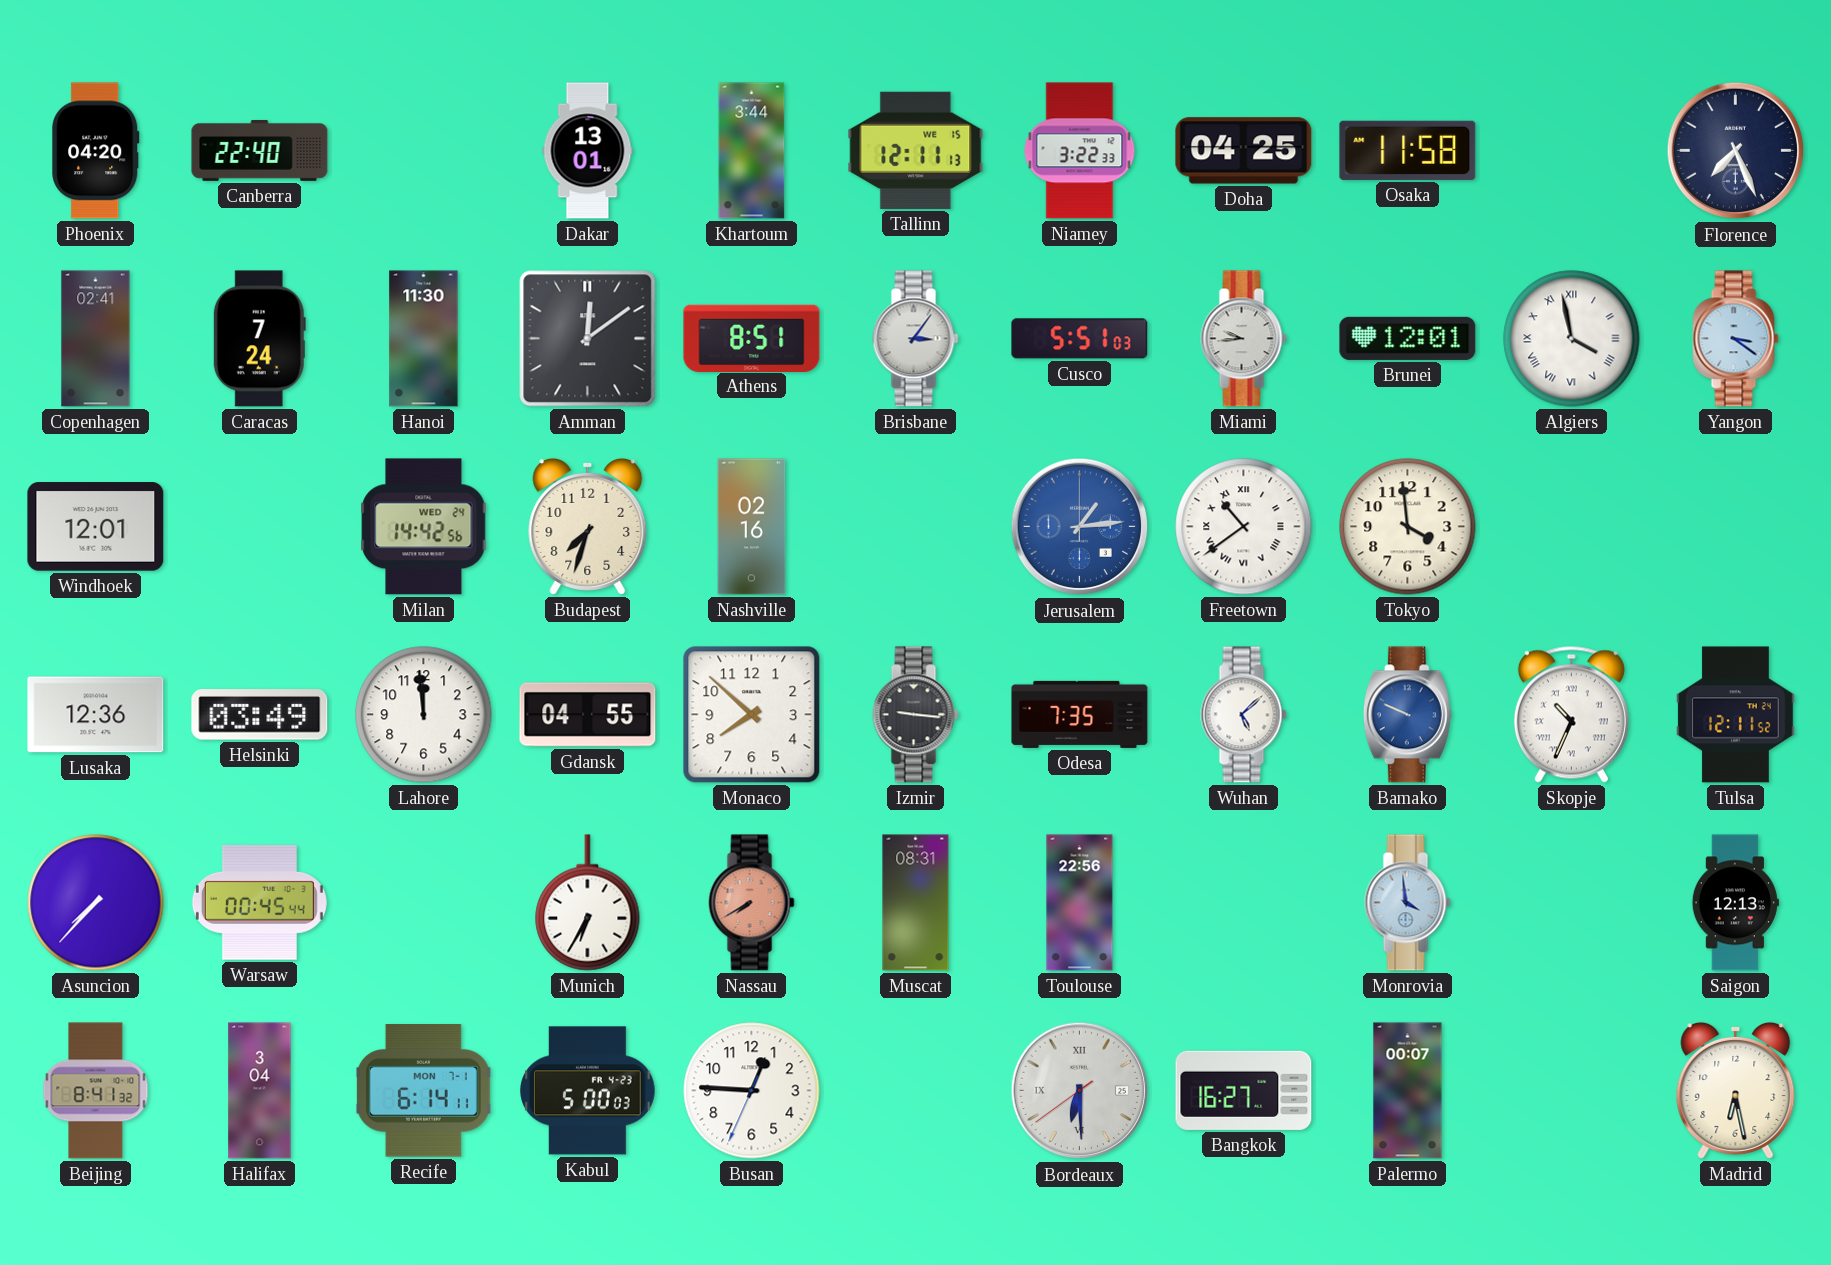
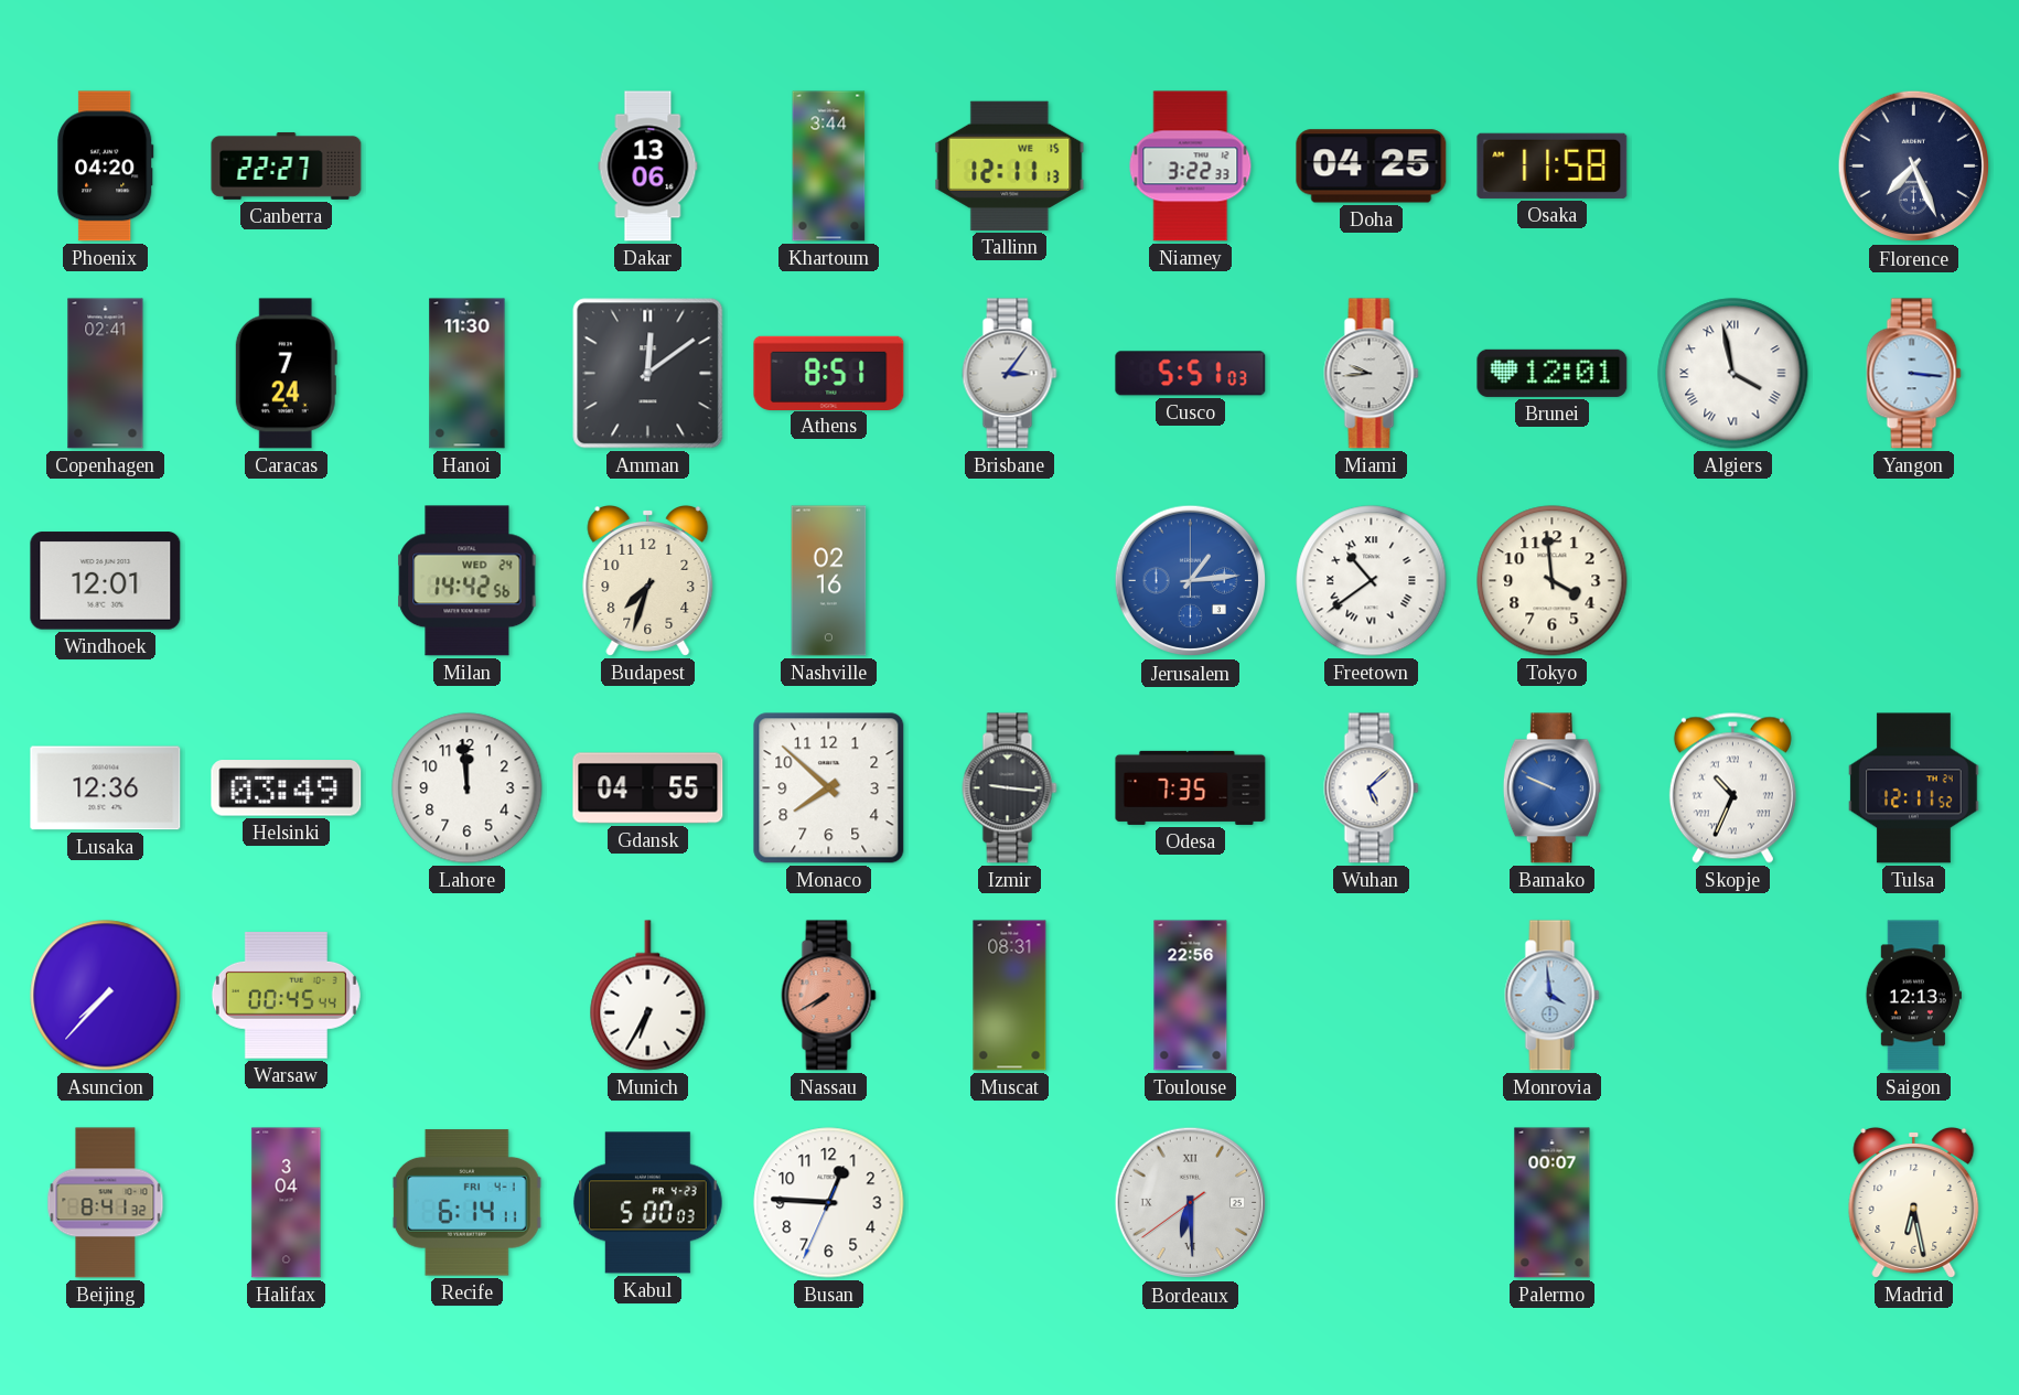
Canberra: 22:40 -> 22:27
Dakar: 13:01 -> 13:06
Yangon: 3:21 -> 3:16
Recife date: MON 7-1 -> FRI 4-1
Bangkok: 16:27 -> none
